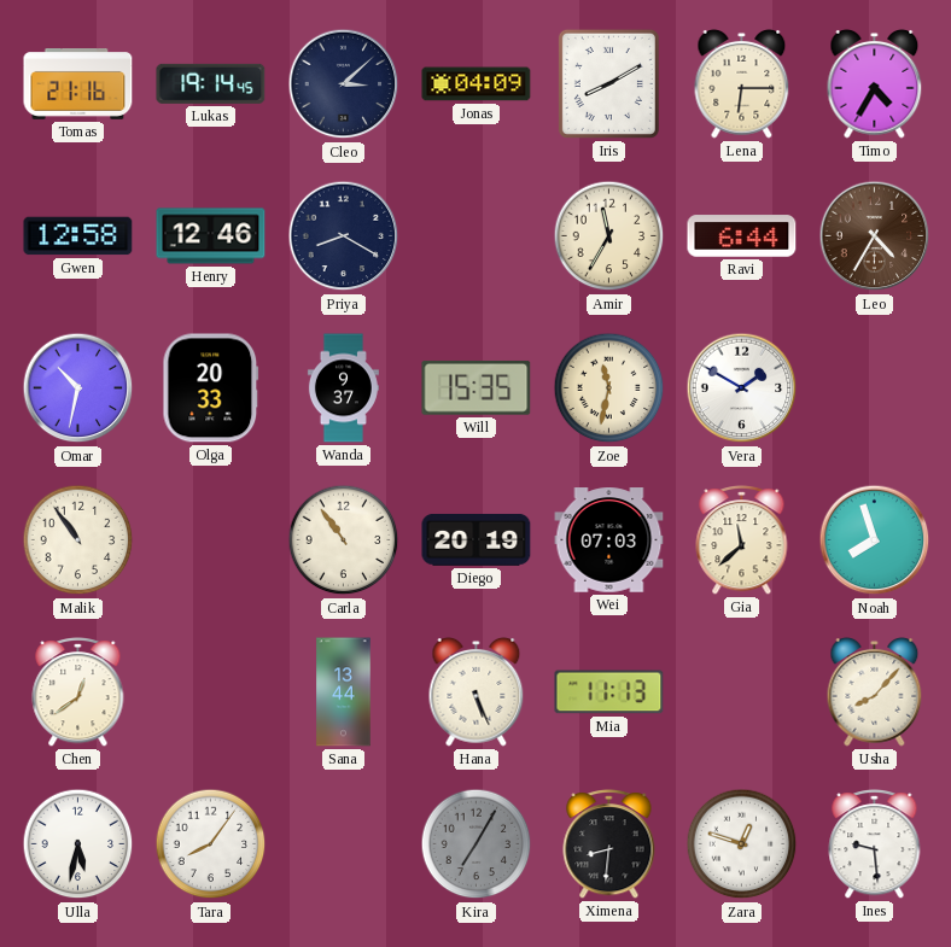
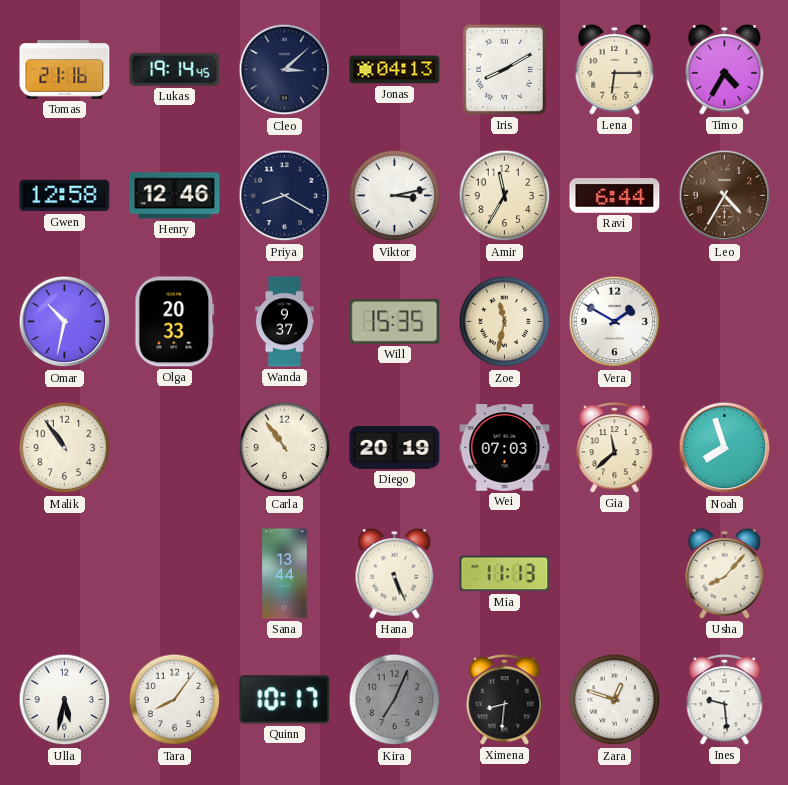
Jonas: 04:09 -> 04:13
Viktor: none -> 3:13
Chen: 12:39 -> none
Quinn: none -> 10:17
Kira: 7:05 -> 7:04
